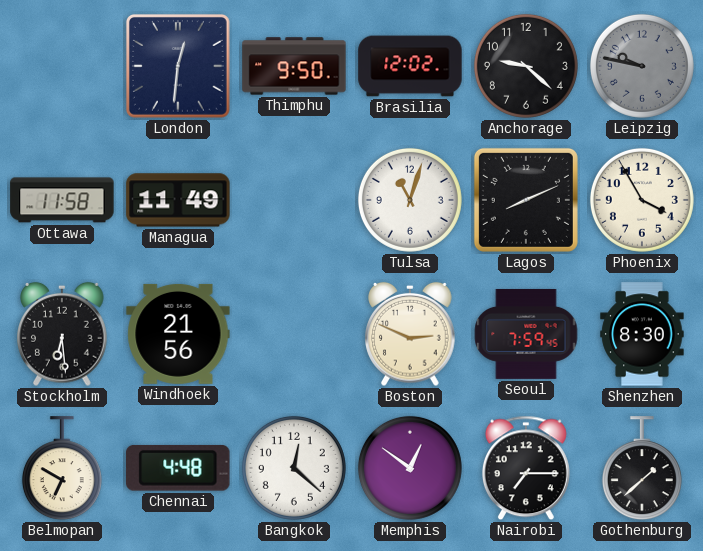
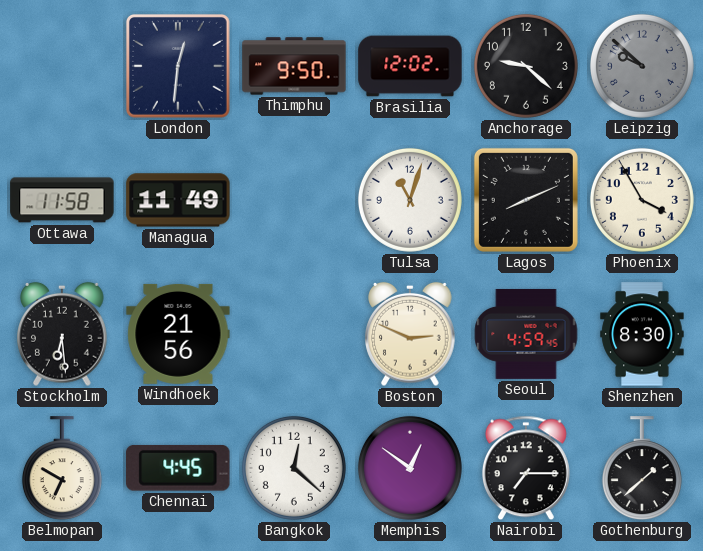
Leipzig: 9:47 -> 9:52
Seoul: 7:59 -> 4:59
Chennai: 4:48 -> 4:45
